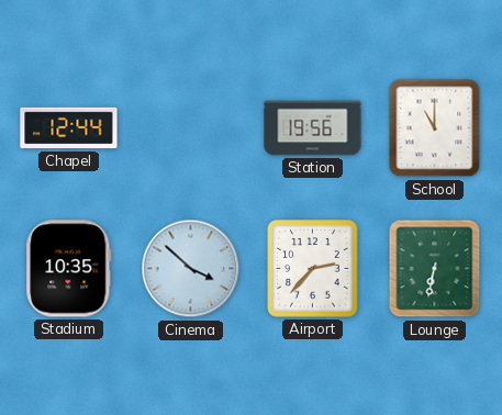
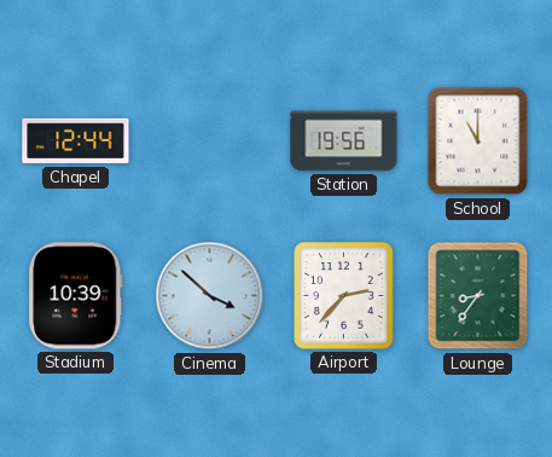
Stadium: 10:35 -> 10:39
Lounge: 6:32 -> 8:36
